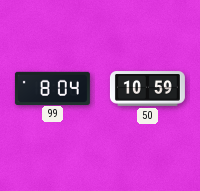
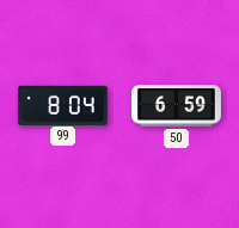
50: 10:59 -> 6:59
